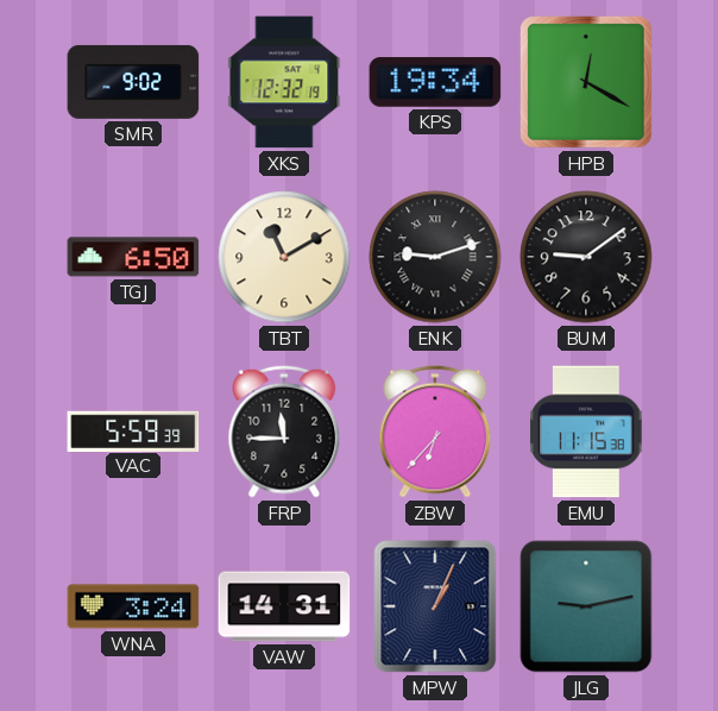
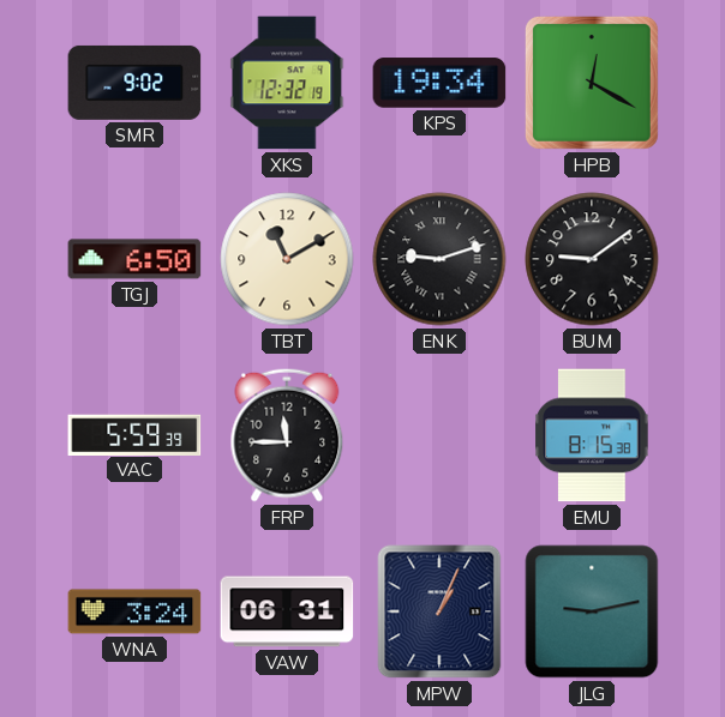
ZBW: 6:37 -> none
EMU: 11:15 -> 8:15
VAW: 14:31 -> 06:31
